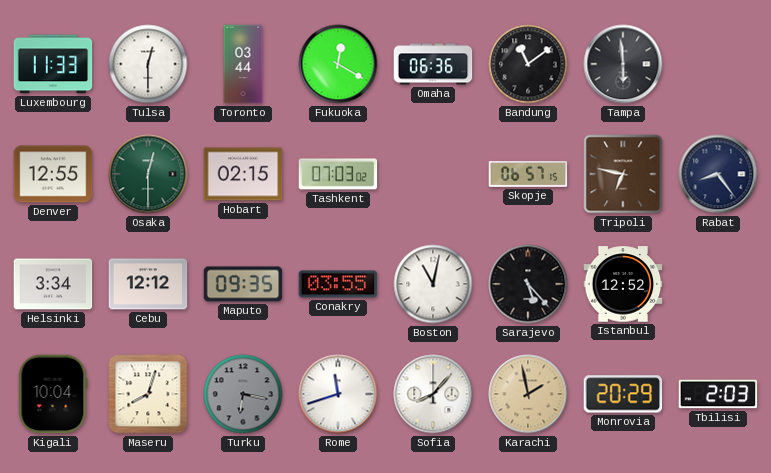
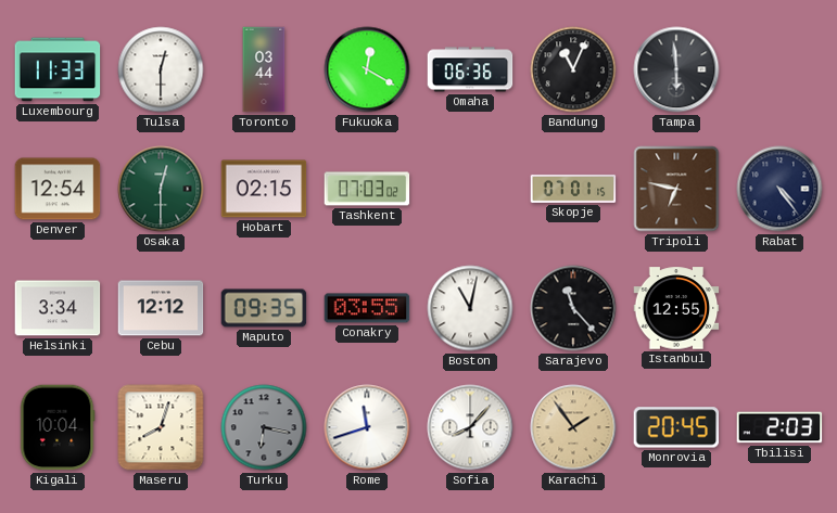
Bandung: 11:09 -> 11:04
Denver: 12:55 -> 12:54
Skopje: 06:57 -> 07:01
Rabat: 8:24 -> 4:24
Sarajevo: 5:23 -> 11:23
Istanbul: 12:52 -> 12:55
Karachi: 1:58 -> 1:54
Monrovia: 20:29 -> 20:45
